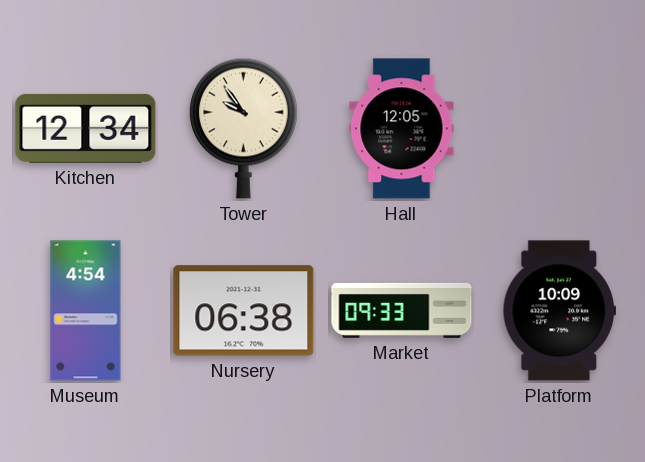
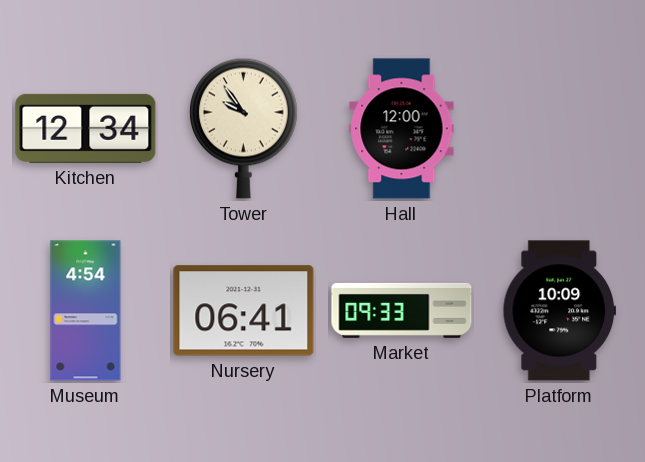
Hall: 12:05 -> 12:00
Nursery: 06:38 -> 06:41
